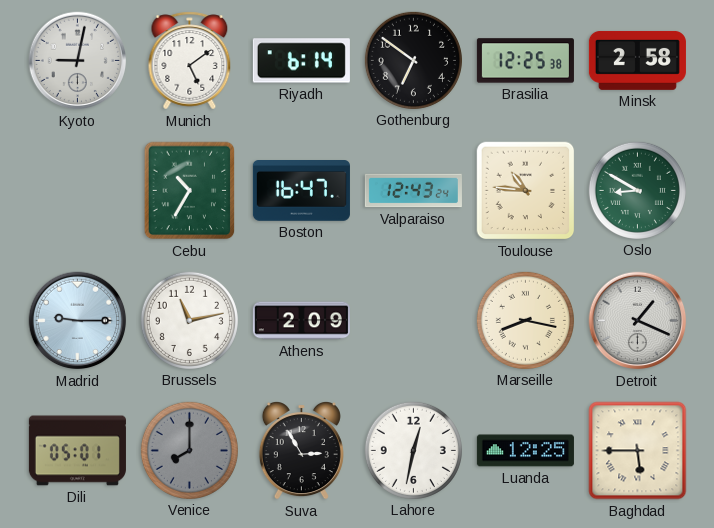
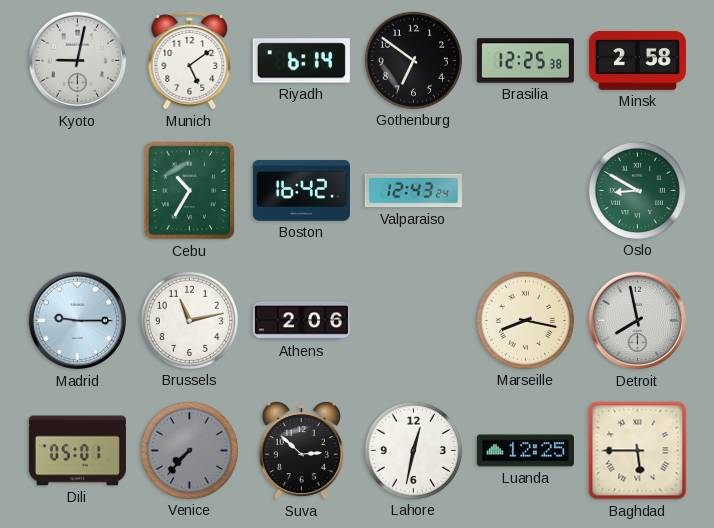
Boston: 16:47 -> 16:42
Toulouse: 10:46 -> none
Athens: 2:09 -> 2:06
Detroit: 1:19 -> 7:58
Venice: 8:00 -> 7:37
Suva: 2:55 -> 2:52
